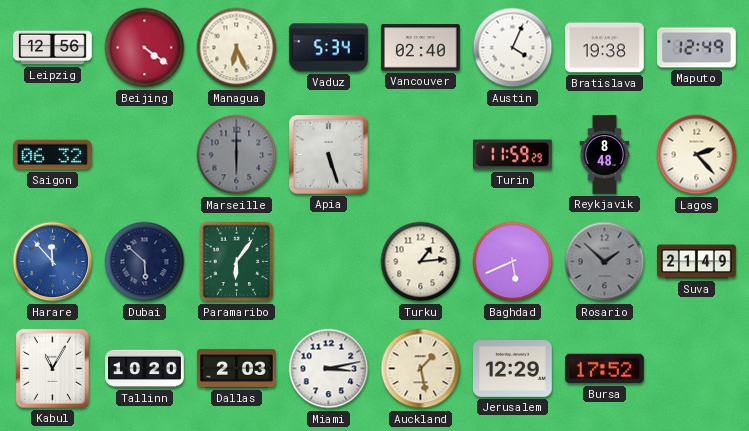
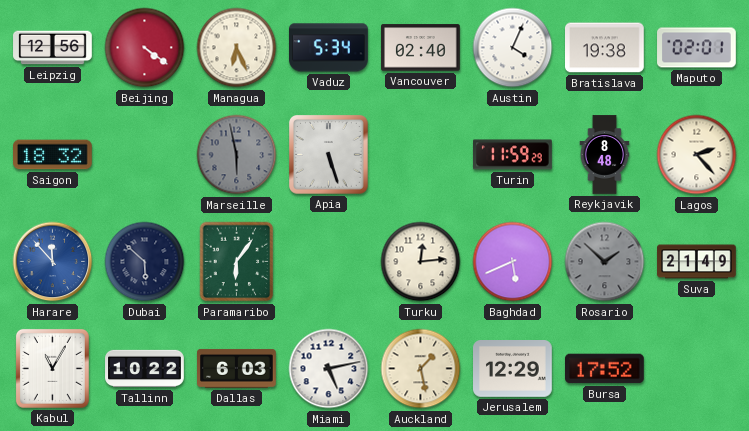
Maputo: 12:49 -> 02:01
Saigon: 06:32 -> 18:32
Marseille: 6:00 -> 5:58
Turku: 1:14 -> 12:14
Tallinn: 10:20 -> 10:22
Dallas: 2:03 -> 6:03
Miami: 3:13 -> 5:13
